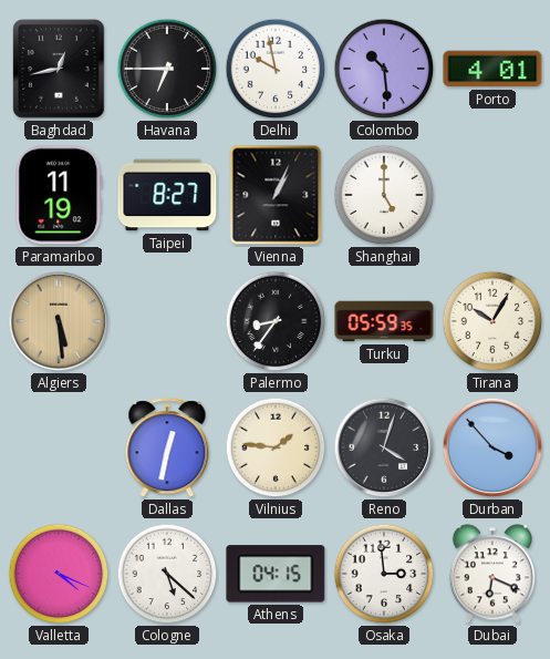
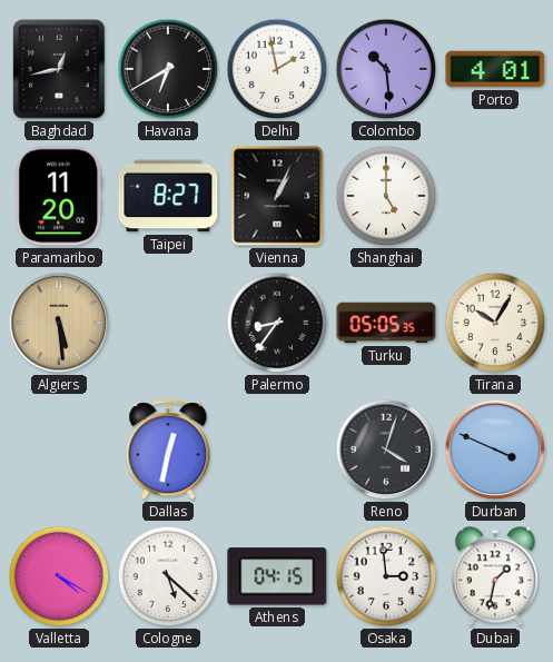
Havana: 6:45 -> 6:40
Delhi: 9:58 -> 1:58
Paramaribo: 11:19 -> 11:20
Turku: 05:59 -> 05:05
Vilnius: 1:46 -> none
Durban: 3:53 -> 3:49
Valletta: 4:19 -> 4:20
Dubai: 6:19 -> 1:32
